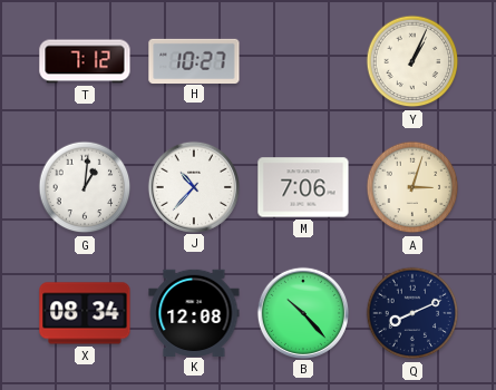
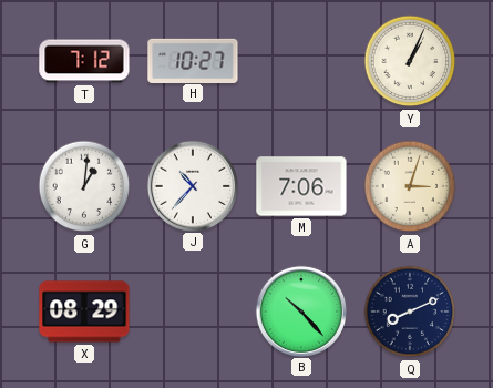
X: 08:34 -> 08:29
K: 12:08 -> none
